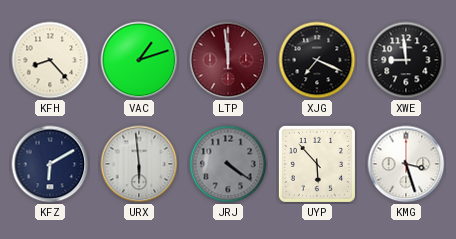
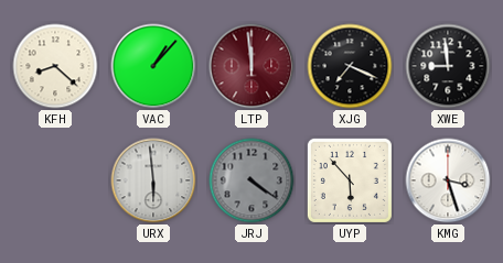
KFH: 8:23 -> 8:22
VAC: 1:12 -> 1:07
KFZ: 6:10 -> none
